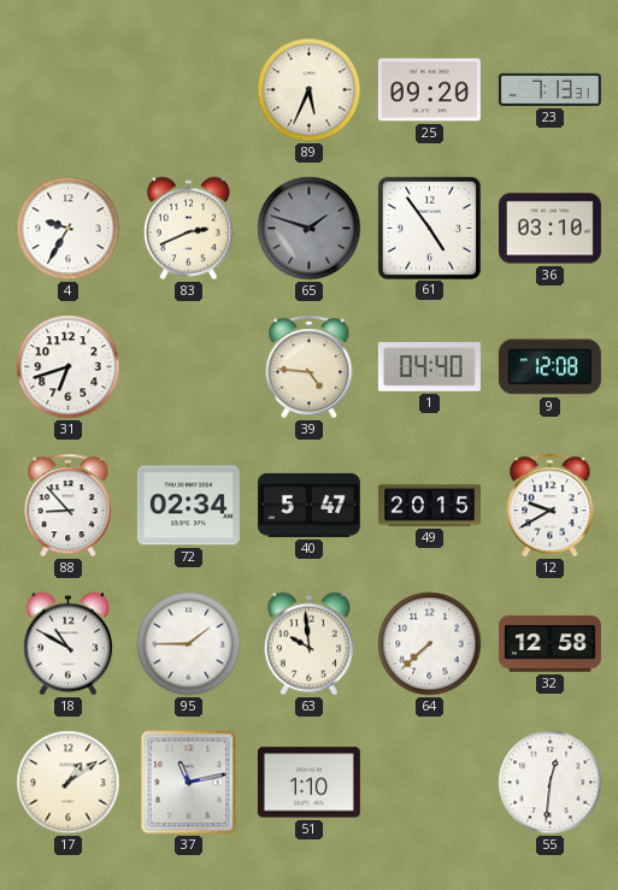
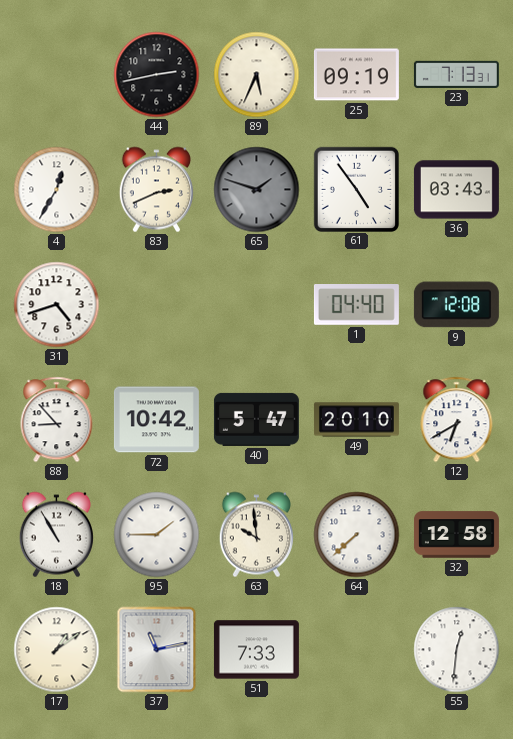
44: none -> 2:43
25: 09:20 -> 09:19
4: 9:35 -> 12:35
36: 03:10 -> 03:43
31: 6:42 -> 4:42
39: 4:46 -> none
72: 02:34 -> 10:42
49: 20:15 -> 20:10
12: 9:40 -> 6:40
18: 10:50 -> 10:55
51: 1:10 -> 7:33
